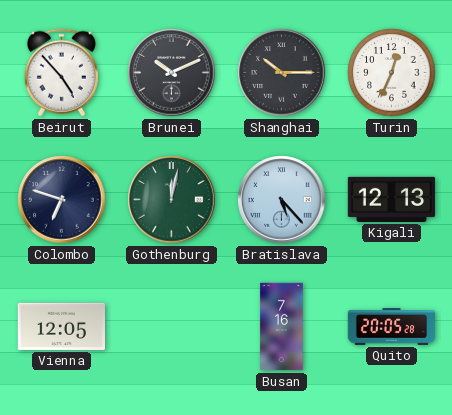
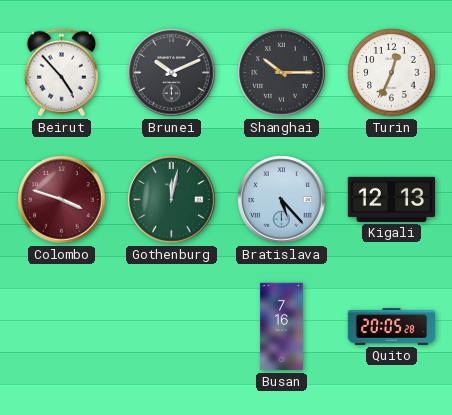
Colombo: 6:48 -> 3:48
Colombo dial: navy -> burgundy
Vienna: 12:05 -> none
